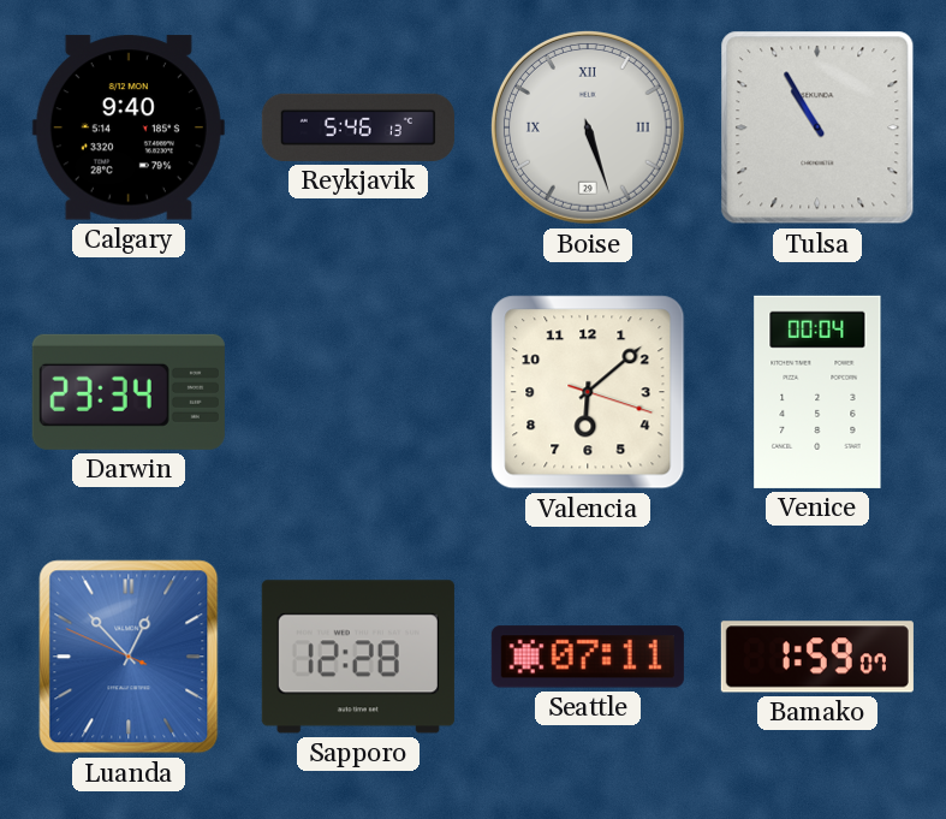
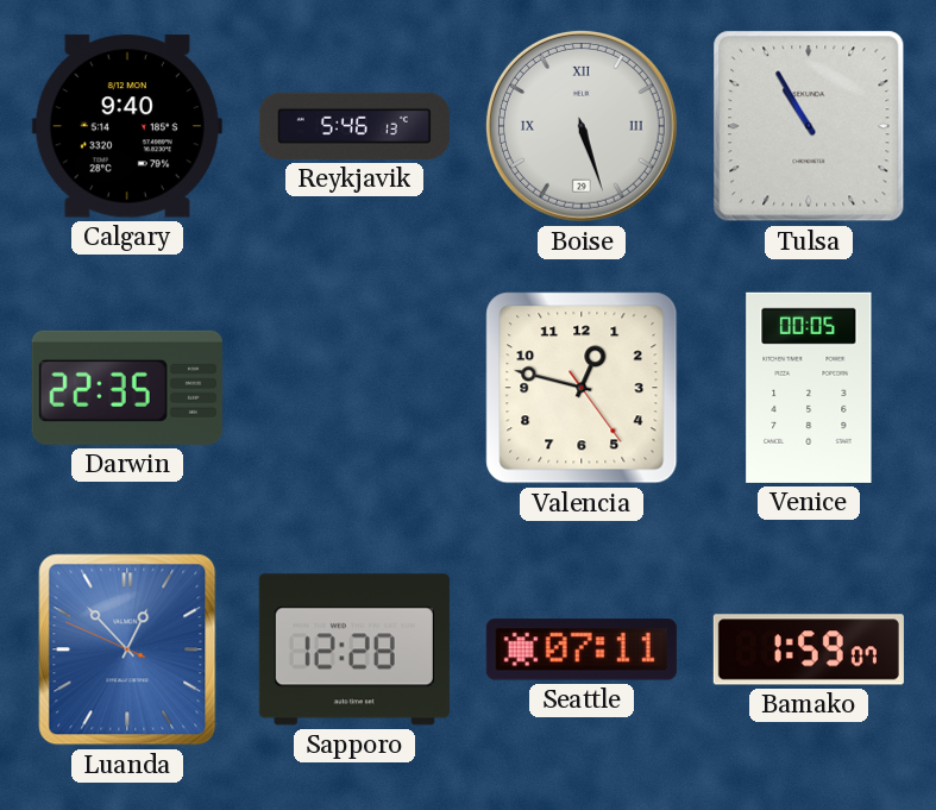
Darwin: 23:34 -> 22:35
Valencia: 6:08 -> 12:47
Venice: 00:04 -> 00:05
